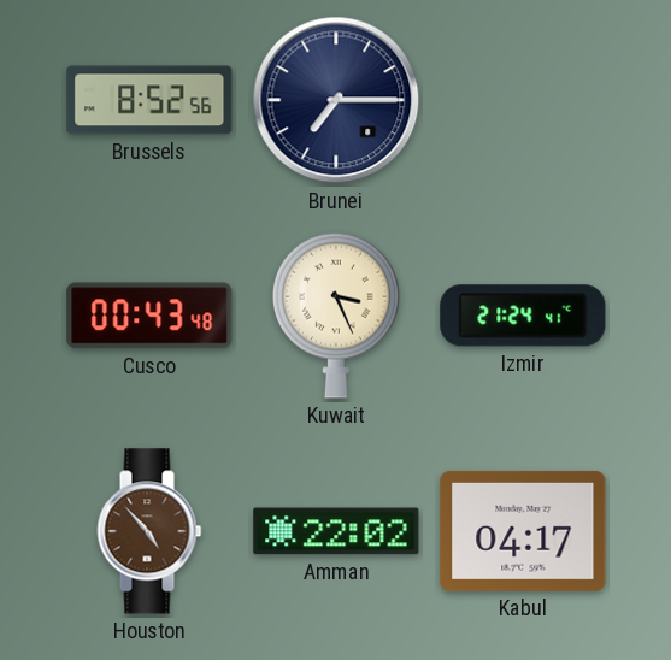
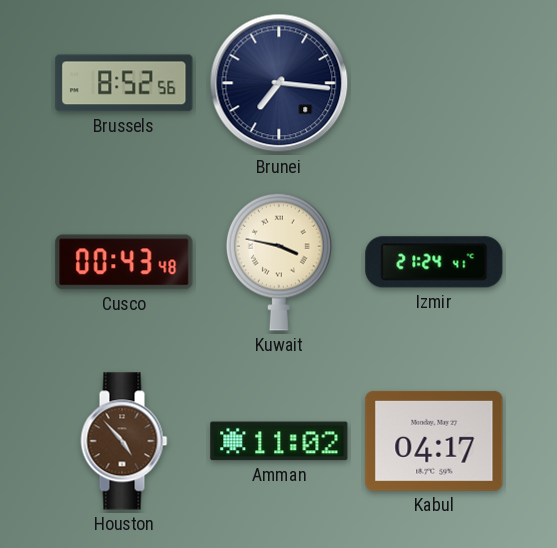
Brunei: 7:15 -> 7:16
Kuwait: 3:26 -> 3:47
Amman: 22:02 -> 11:02
